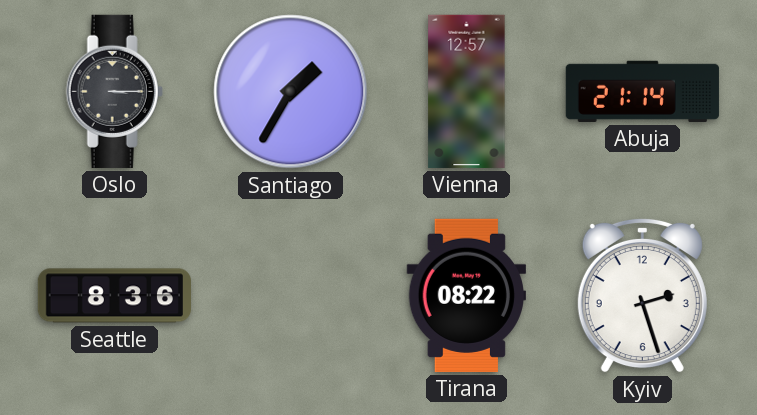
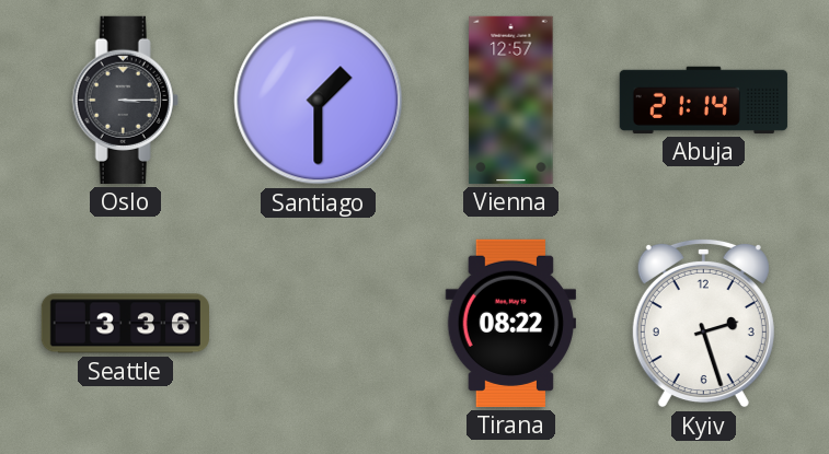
Santiago: 1:35 -> 1:30
Seattle: 8:36 -> 3:36
